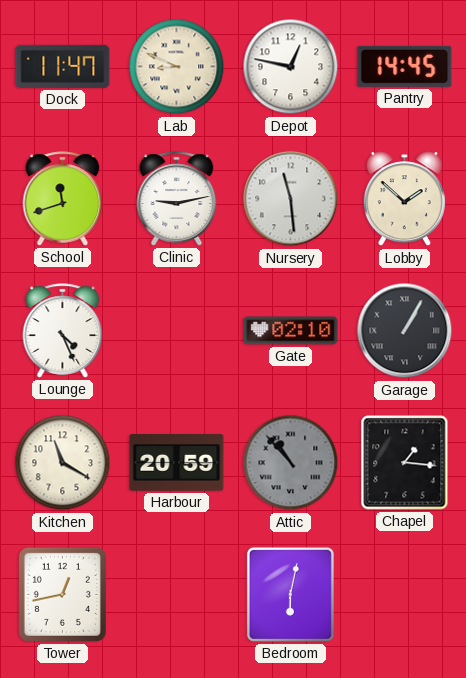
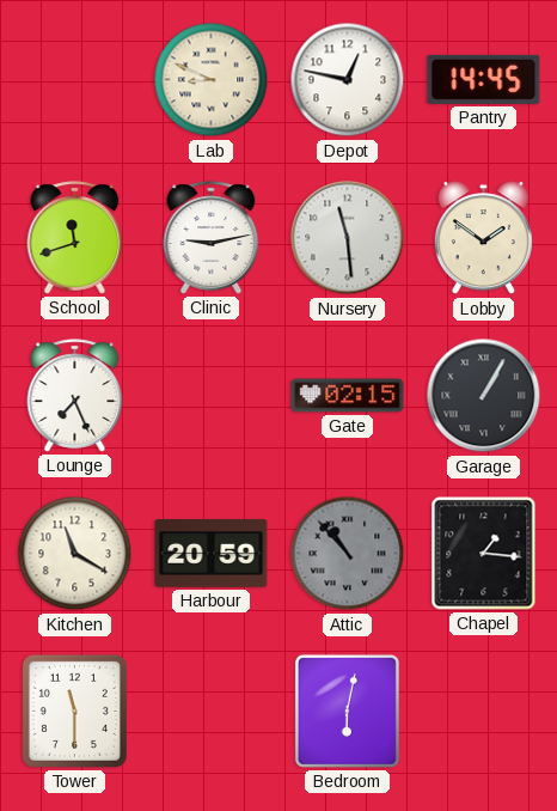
Dock: 11:47 -> none
Lobby: 1:52 -> 1:51
Lounge: 4:26 -> 7:26
Gate: 02:10 -> 02:15
Tower: 12:43 -> 11:30
